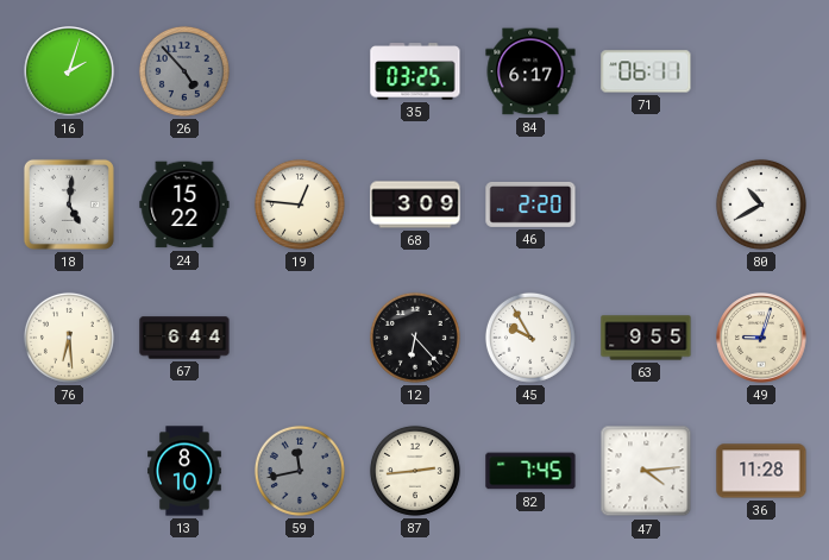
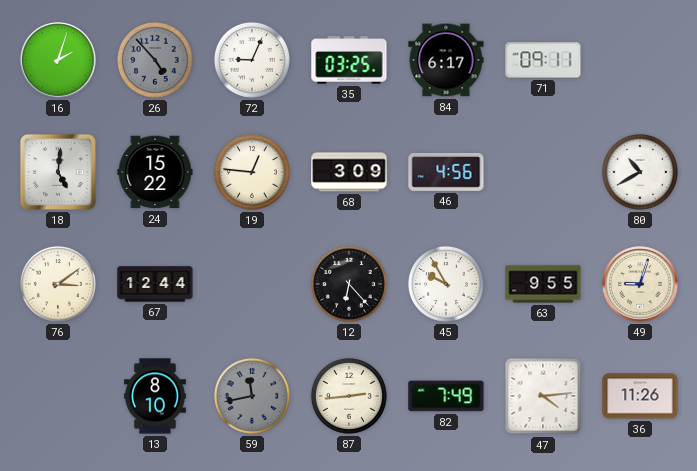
72: none -> 9:04
71: 06:11 -> 09:11
46: 2:20 -> 4:56
76: 6:29 -> 3:09
67: 6:44 -> 12:44
82: 7:45 -> 7:49
36: 11:28 -> 11:26
